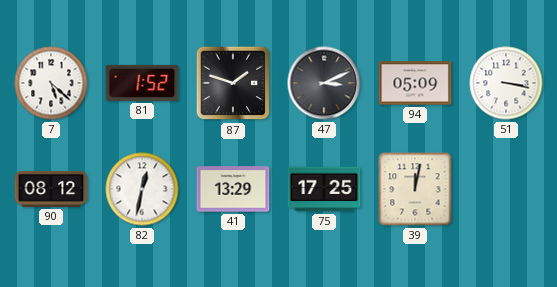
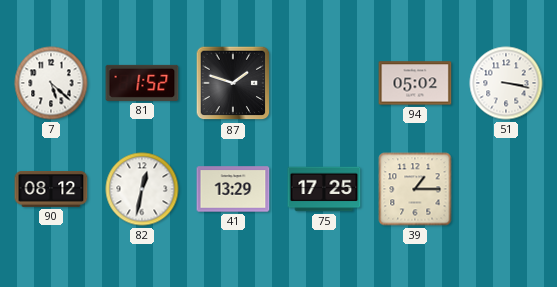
47: 3:11 -> none
94: 05:09 -> 05:02
39: 12:02 -> 1:15
